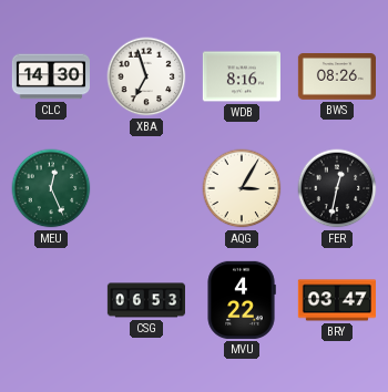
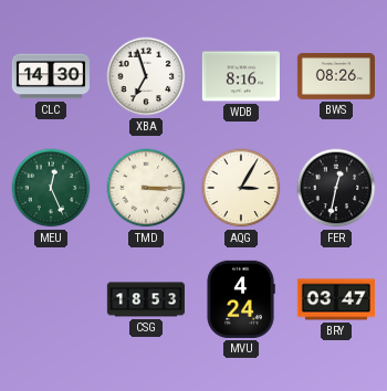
TMD: none -> 3:15
CSG: 06:53 -> 18:53
MVU: 4:22 -> 4:24
